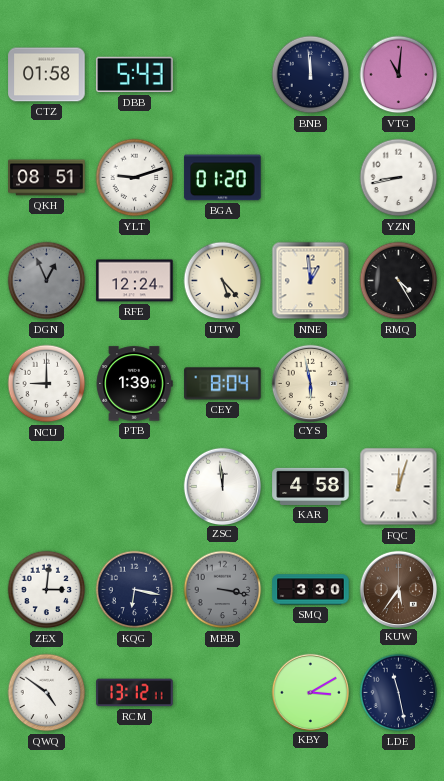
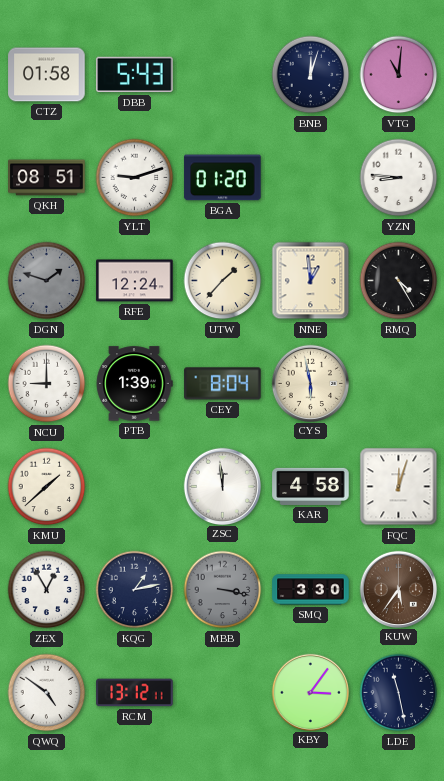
BNB: 11:59 -> 12:03
YZN: 8:43 -> 8:46
DGN: 12:56 -> 1:48
UTW: 5:23 -> 1:37
KMU: none -> 1:38
ZEX: 3:01 -> 12:55
KQG: 6:17 -> 1:13
KBY: 3:10 -> 3:06
